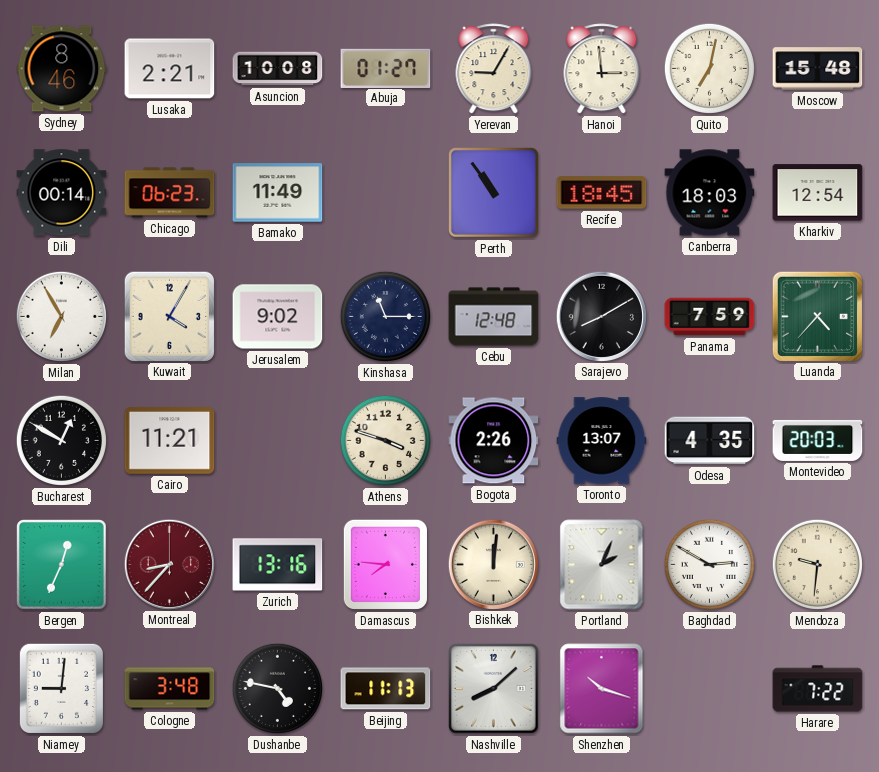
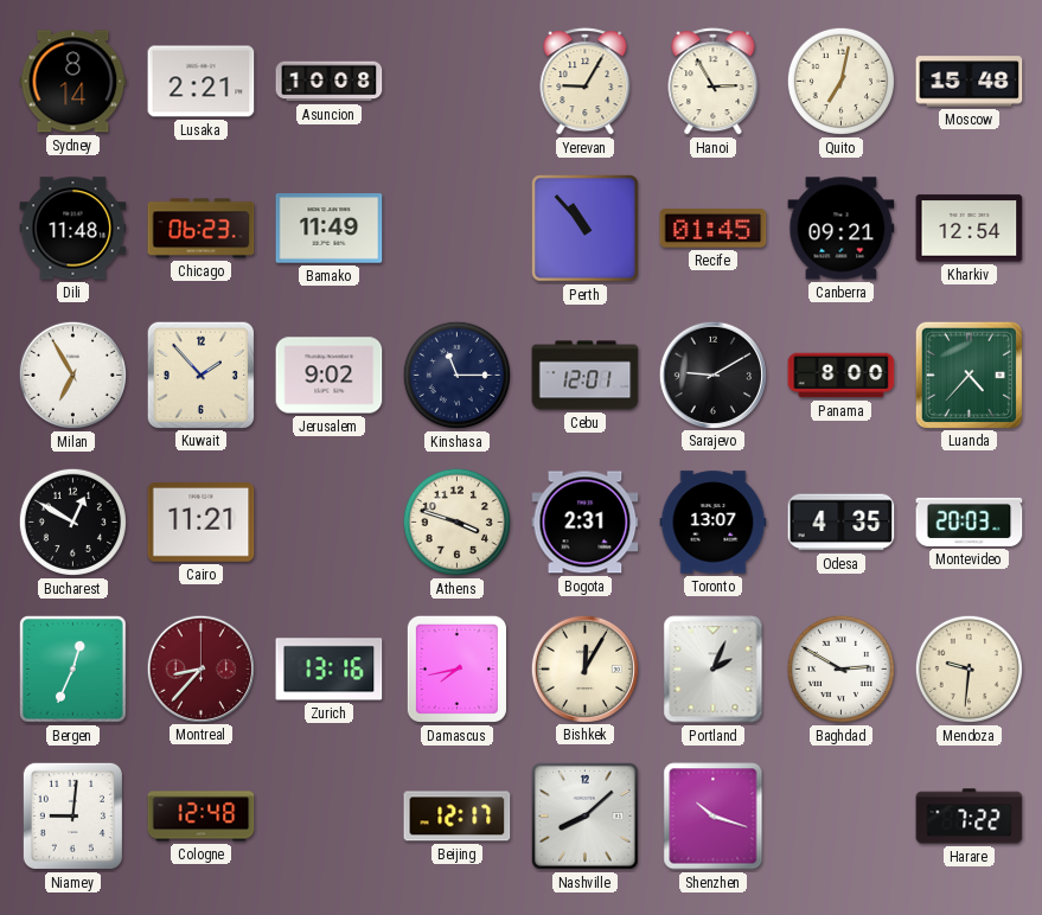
Sydney: 8:46 -> 8:14
Abuja: 01:27 -> none
Hanoi: 2:59 -> 2:55
Dili: 00:14 -> 11:48
Perth: 10:54 -> 10:53
Recife: 18:45 -> 01:45
Canberra: 18:03 -> 09:21
Kuwait: 4:05 -> 1:53
Cebu: 12:48 -> 12:01
Sarajevo: 8:10 -> 9:10
Panama: 7:59 -> 8:00
Bogota: 2:26 -> 2:31
Damascus: 7:46 -> 7:43
Bishkek: 12:01 -> 12:05
Cologne: 3:48 -> 12:48
Dushanbe: 4:47 -> none
Beijing: 11:13 -> 12:17
